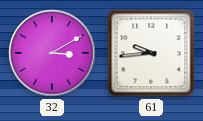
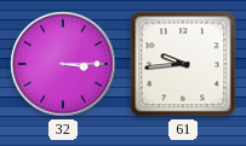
32: 3:10 -> 3:15
